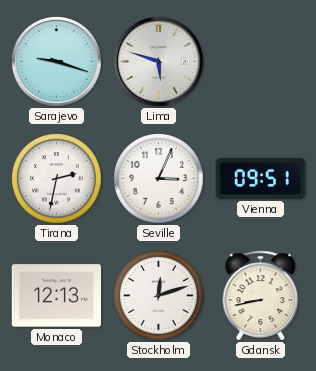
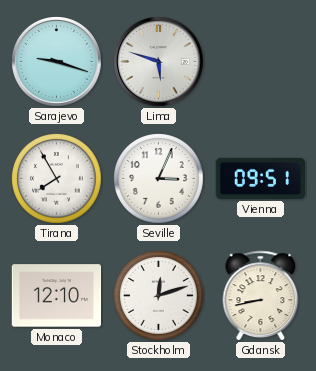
Tirana: 2:32 -> 7:55
Monaco: 12:13 -> 12:10
